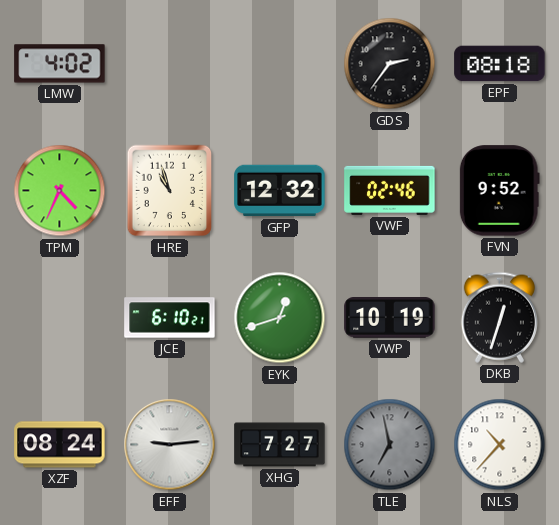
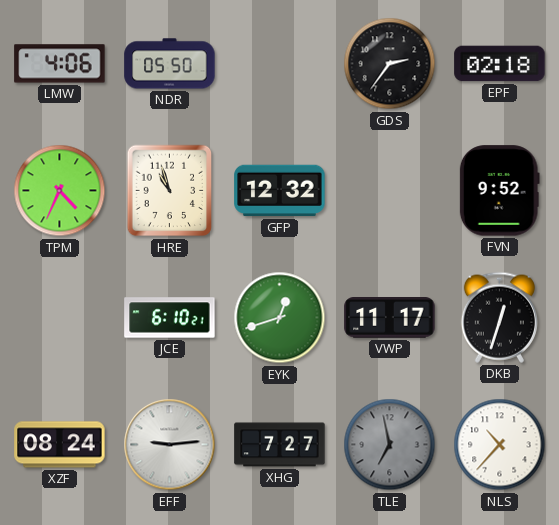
LMW: 4:02 -> 4:06
NDR: none -> 05:50
EPF: 08:18 -> 02:18
VWF: 02:46 -> none
VWP: 10:19 -> 11:17
